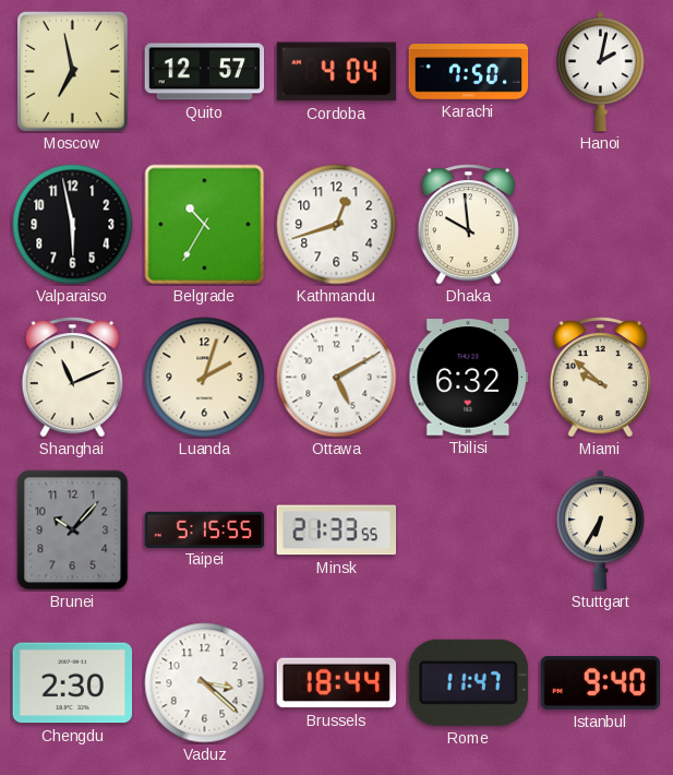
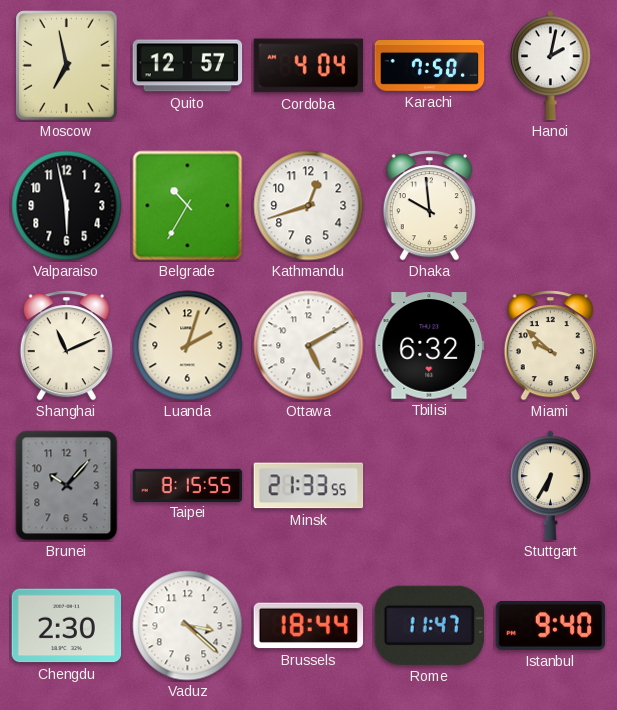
Taipei: 5:15 -> 8:15
